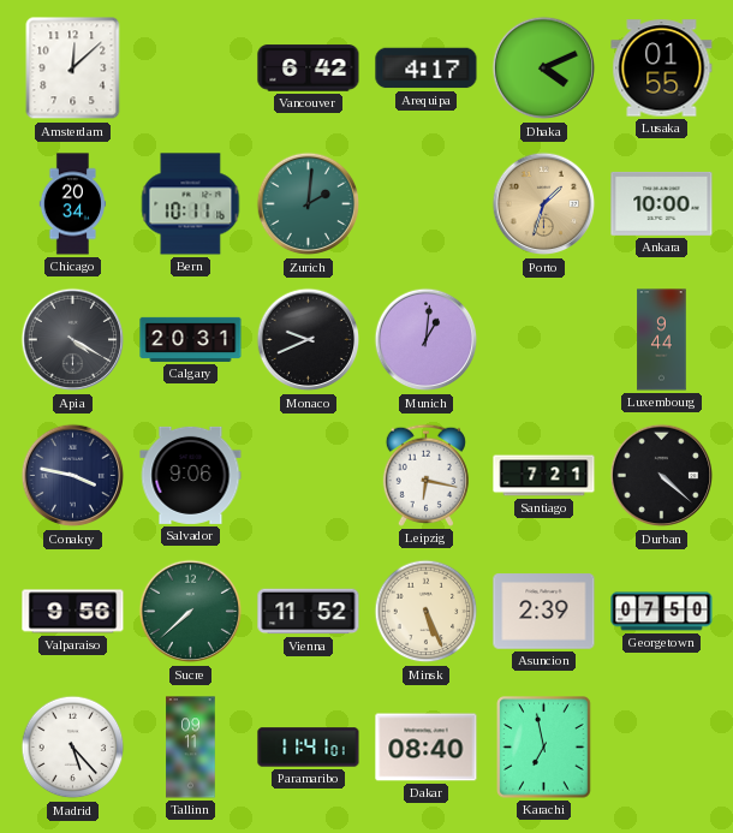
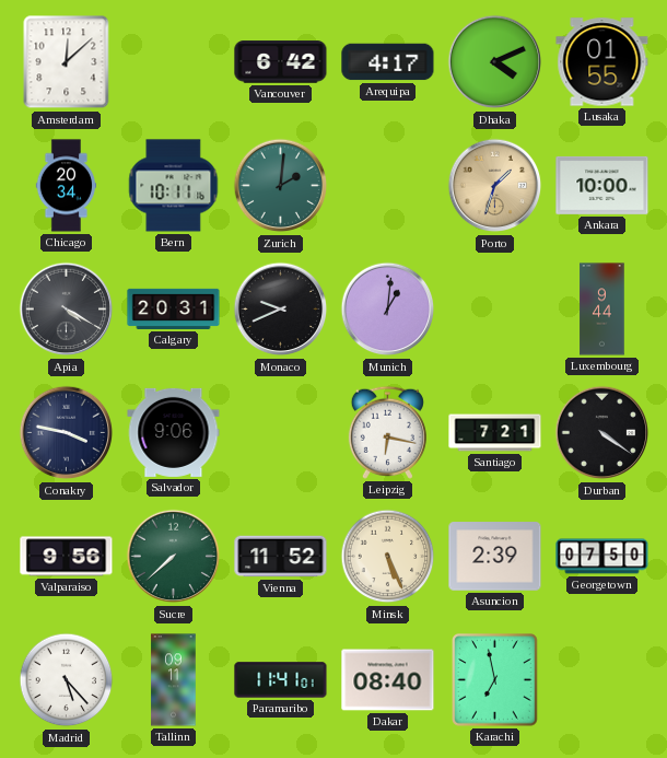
Durban: 4:22 -> 4:21
